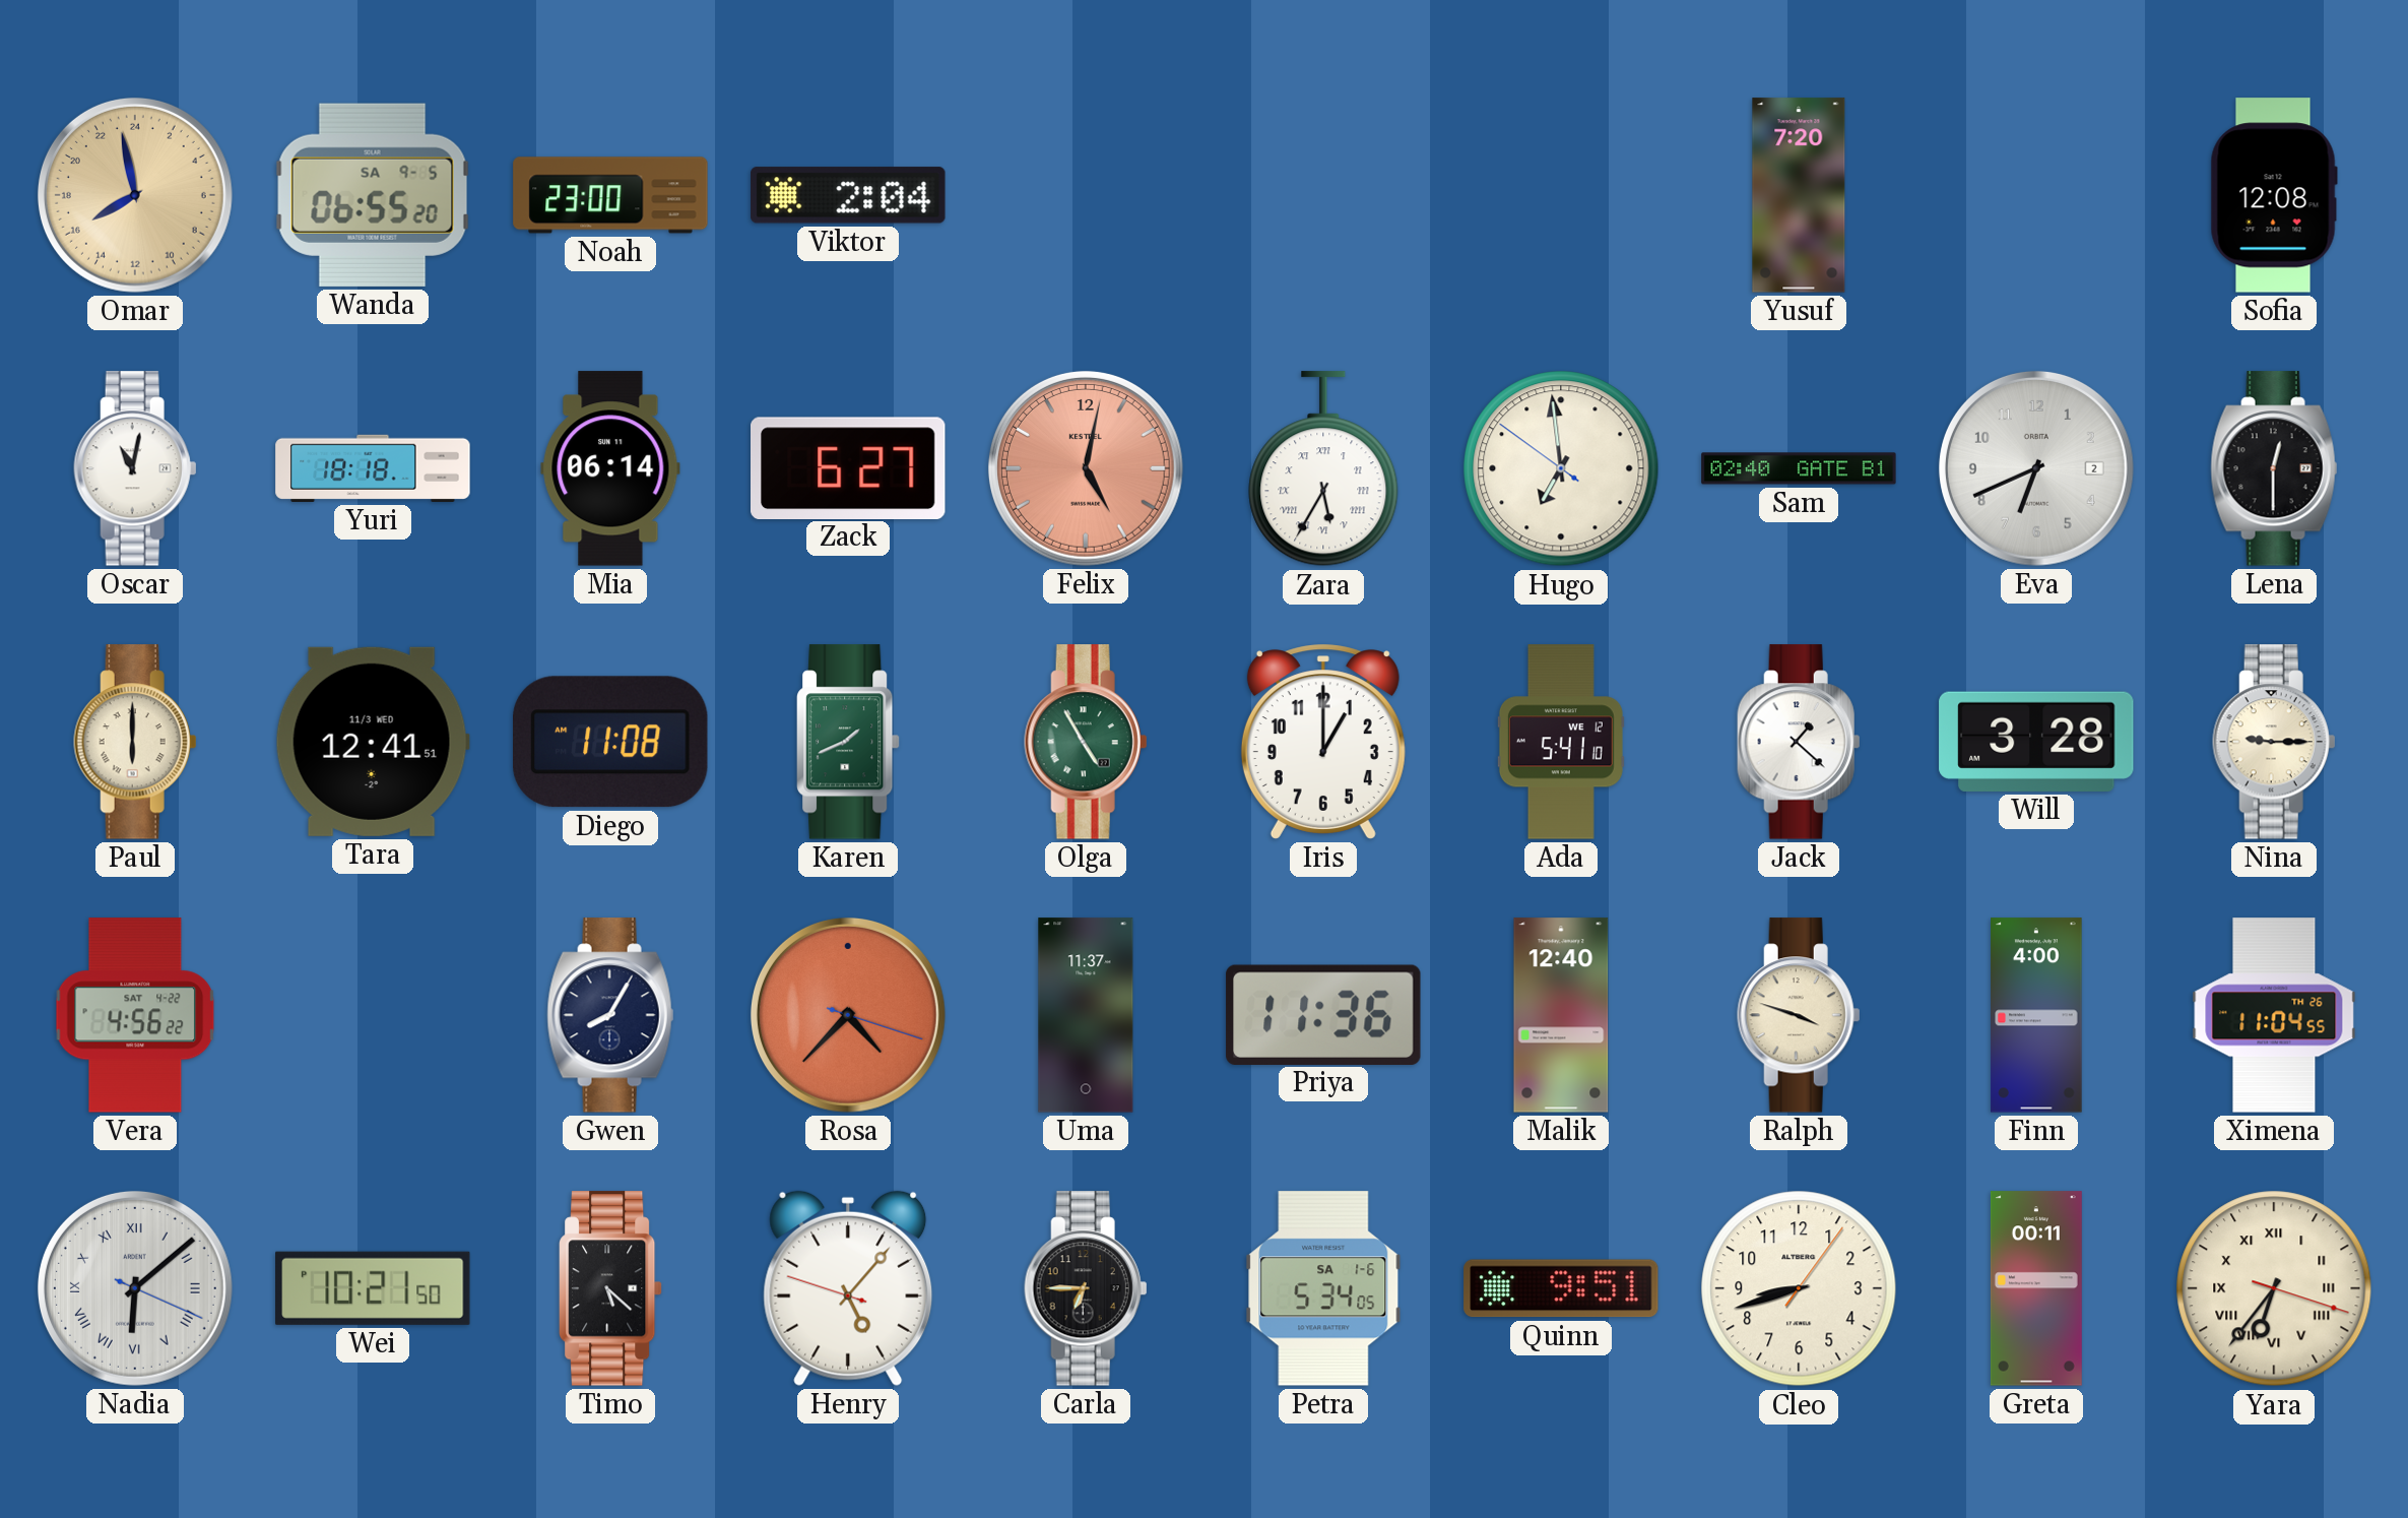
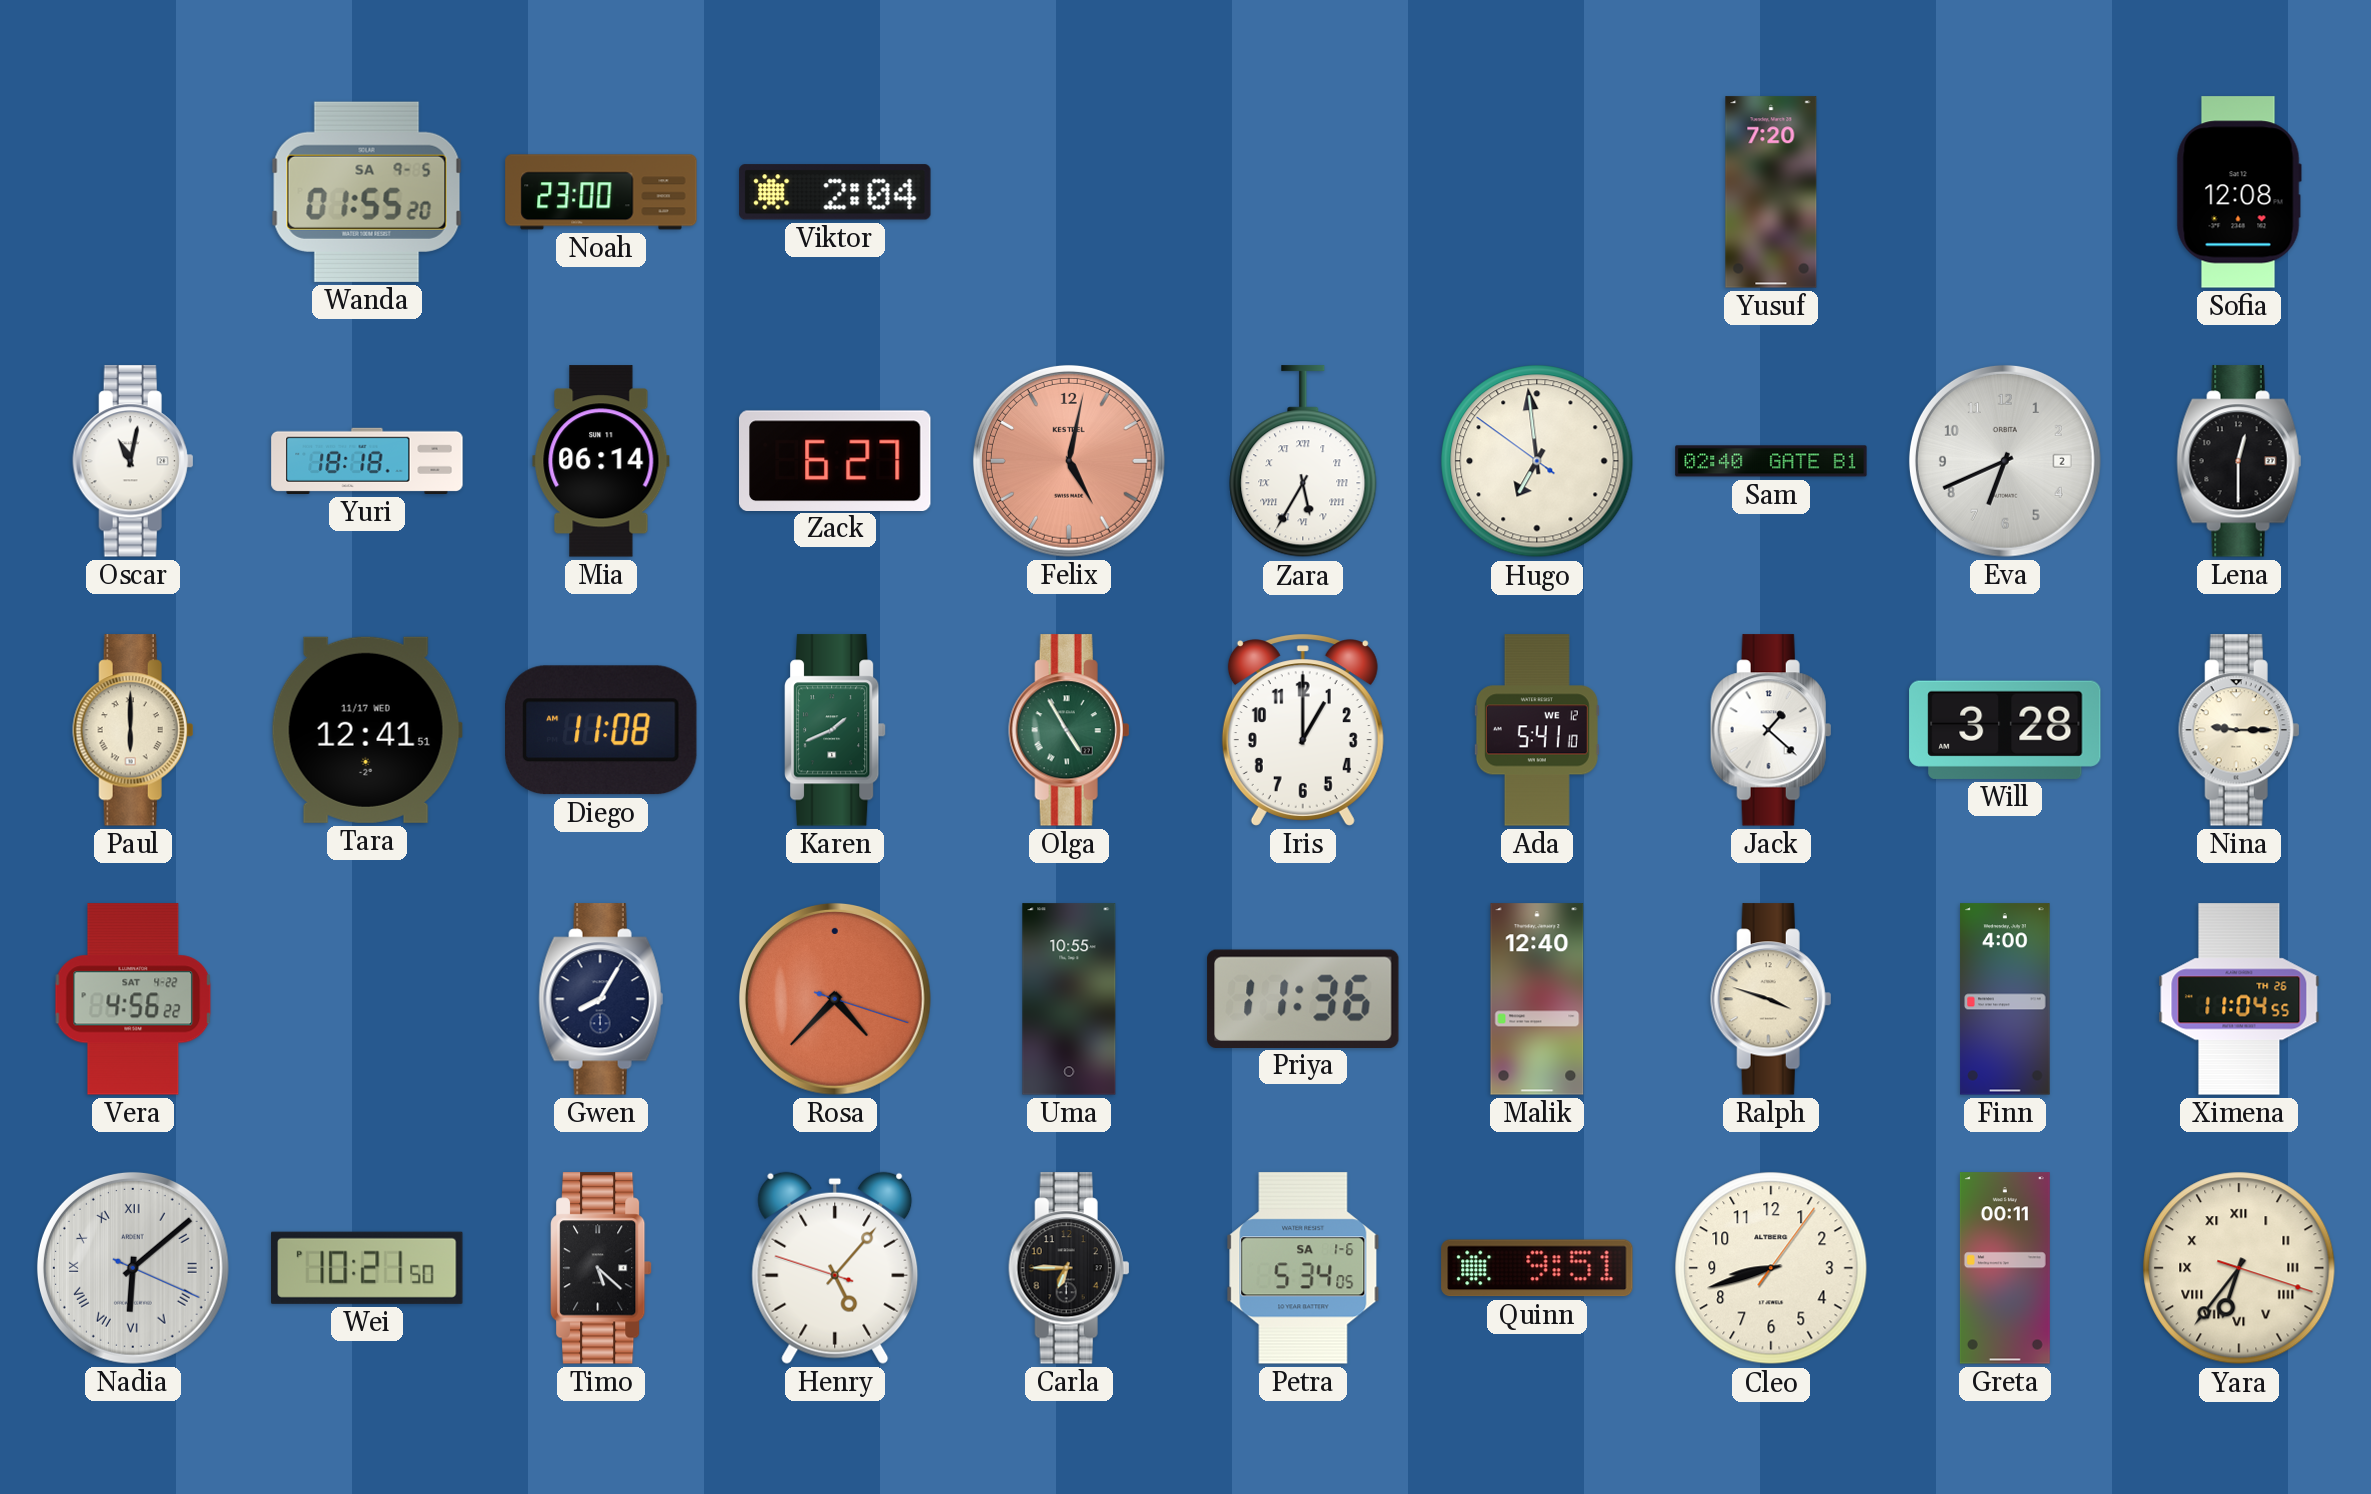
Omar: 15:58 -> none
Wanda: 06:55 -> 01:55
Tara date: 11/3 WED -> 11/17 WED
Uma: 11:37 -> 10:55
